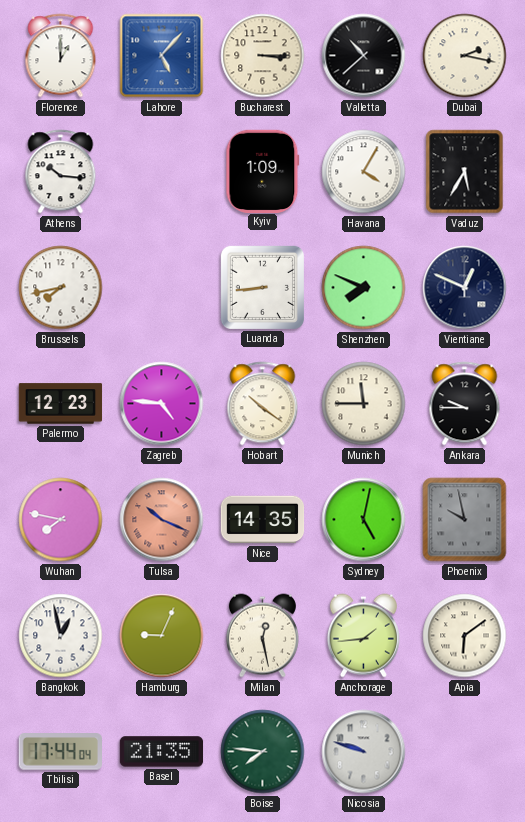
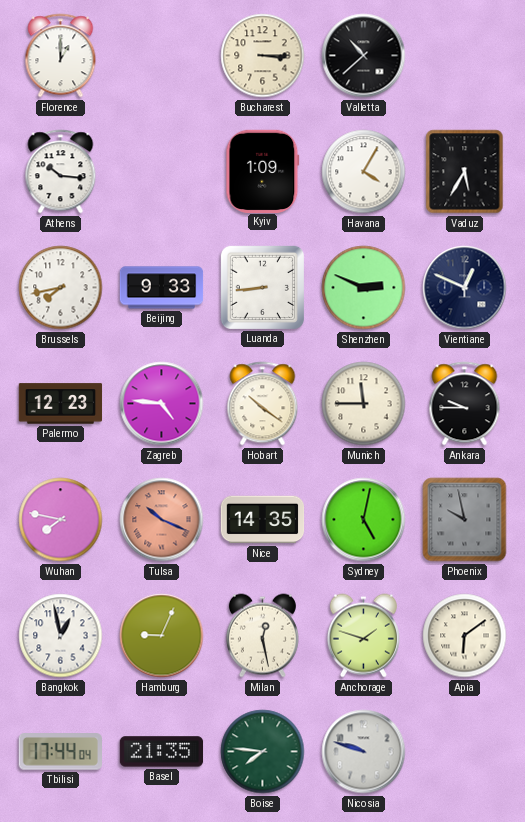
Lahore: 5:07 -> none
Dubai: 2:17 -> none
Beijing: none -> 9:33
Shenzhen: 7:49 -> 2:49
Anchorage: 1:44 -> 1:48
